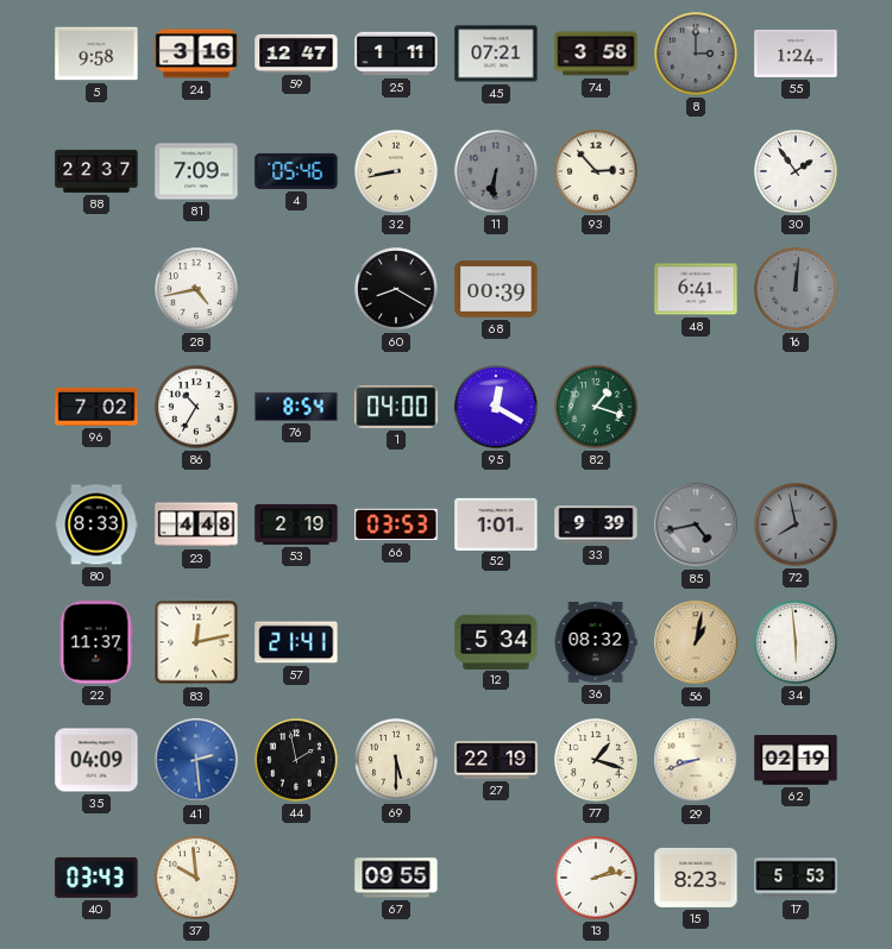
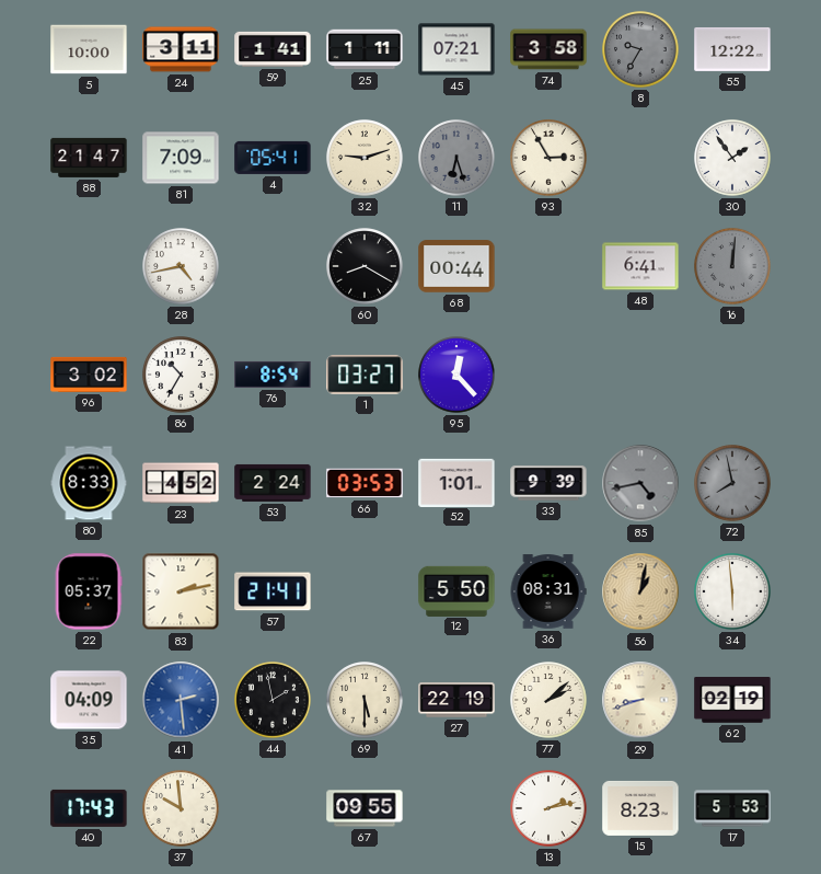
5: 9:58 -> 10:00
24: 3:16 -> 3:11
59: 12:47 -> 1:41
8: 3:00 -> 9:35
55: 1:24 -> 12:22
88: 22:37 -> 21:47
4: 05:46 -> 05:41
32: 8:43 -> 9:12
11: 6:31 -> 6:27
93: 2:53 -> 2:55
68: 00:39 -> 00:44
96: 7:02 -> 3:02
1: 04:00 -> 03:27
95: 12:20 -> 12:23
82: 1:18 -> none
23: 4:48 -> 4:52
53: 2:19 -> 2:24
22: 11:37 -> 05:37
83: 12:13 -> 2:13
12: 5:34 -> 5:50
36: 08:32 -> 08:31
77: 1:18 -> 2:08
40: 03:43 -> 17:43
